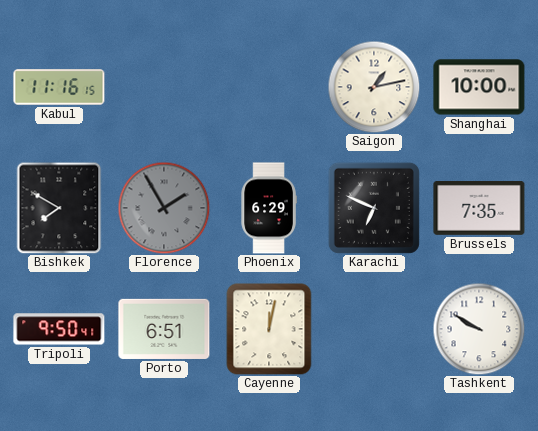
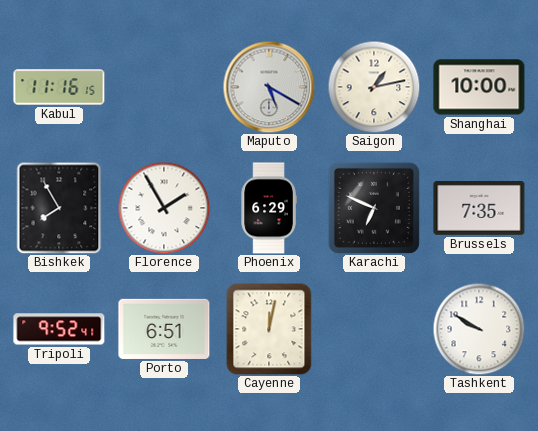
Maputo: none -> 5:20
Bishkek: 7:50 -> 7:55
Florence dial: grey -> white
Tripoli: 9:50 -> 9:52
